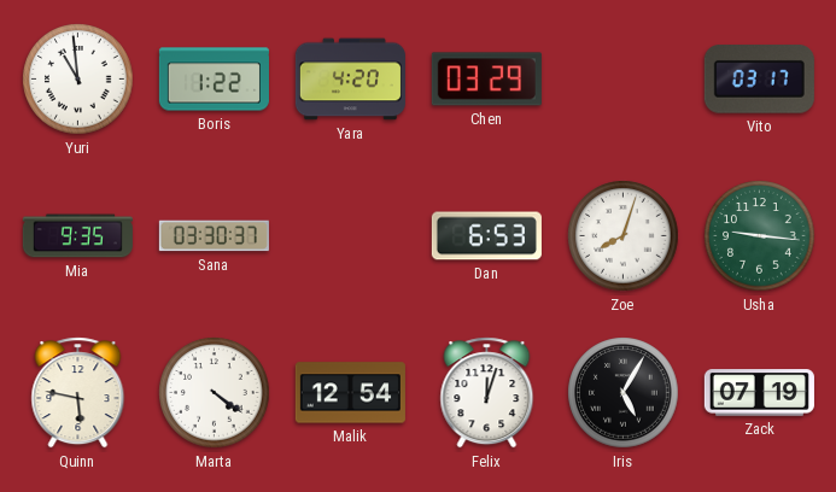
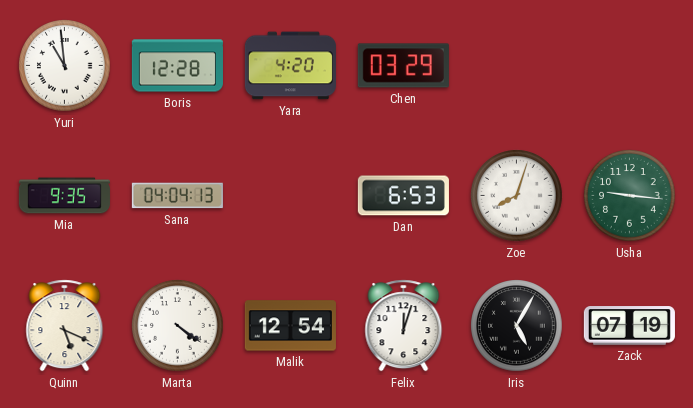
Boris: 1:22 -> 12:28
Vito: 03:17 -> none
Sana: 03:30 -> 04:04
Quinn: 5:47 -> 5:19
